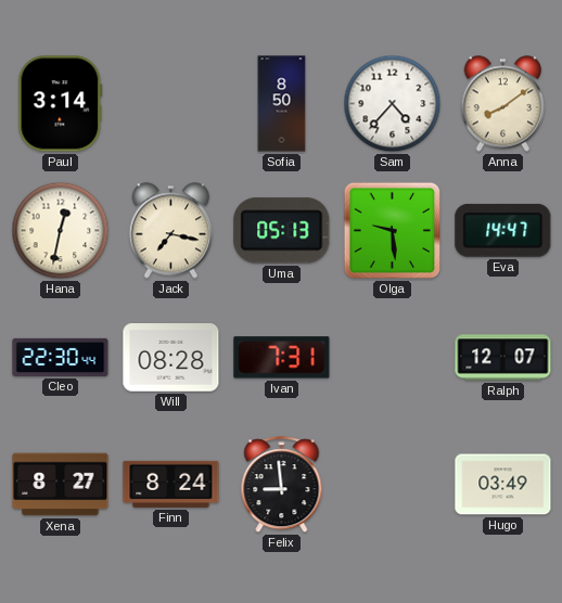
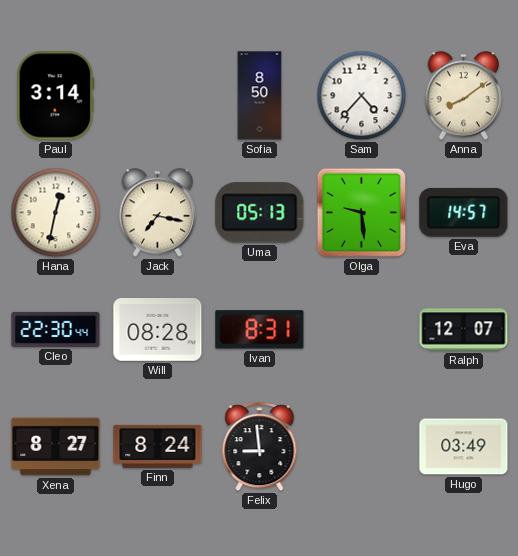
Eva: 14:47 -> 14:57
Ivan: 7:31 -> 8:31
